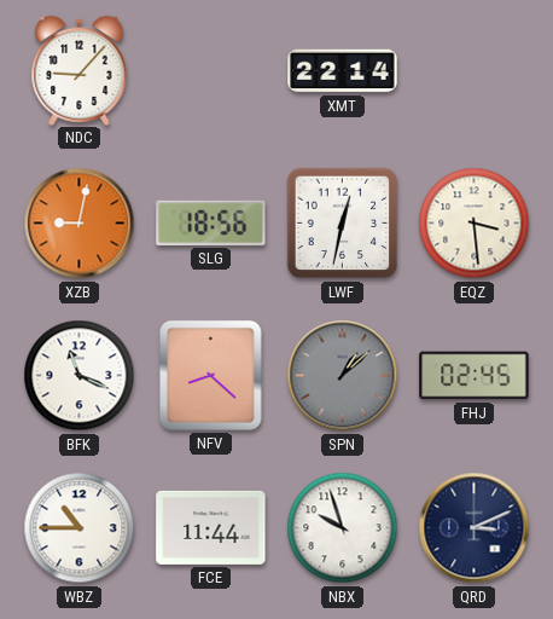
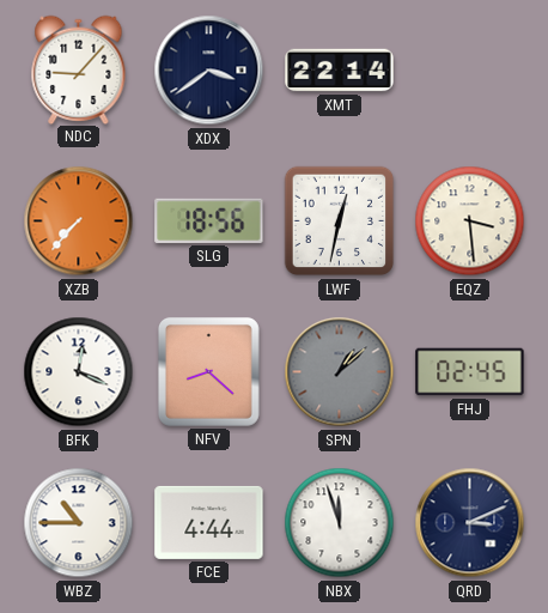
XDX: none -> 3:39
XZB: 9:02 -> 7:37
BFK: 11:19 -> 12:19
FCE: 11:44 -> 4:44
NBX: 9:57 -> 11:57
